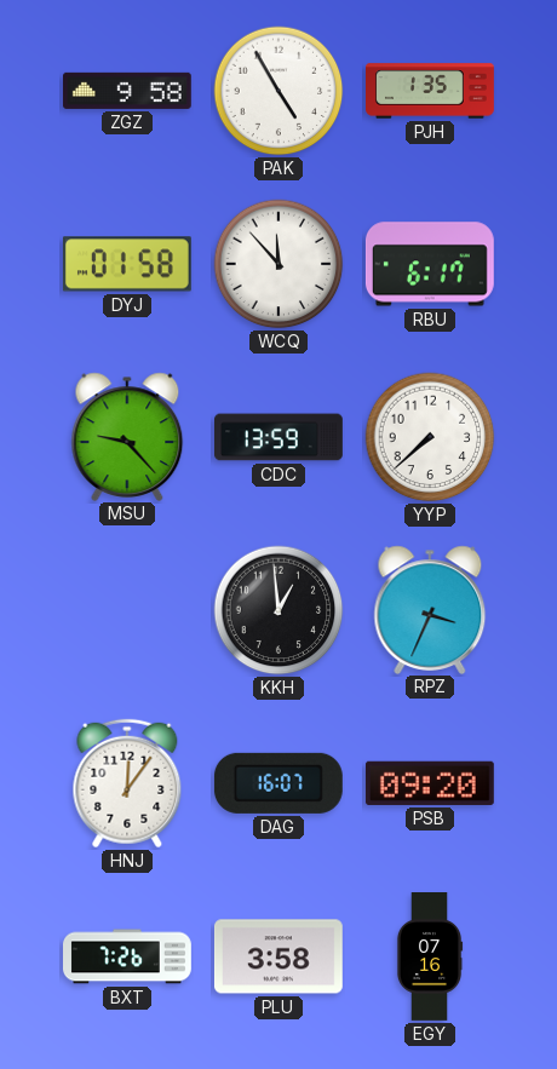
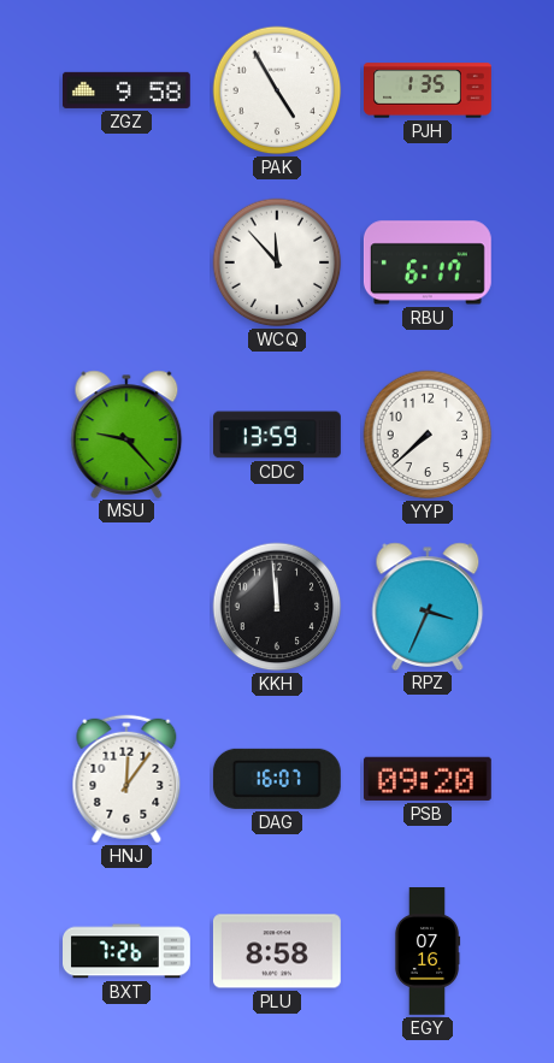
DYJ: 01:58 -> none
KKH: 12:59 -> 11:59
PLU: 3:58 -> 8:58
